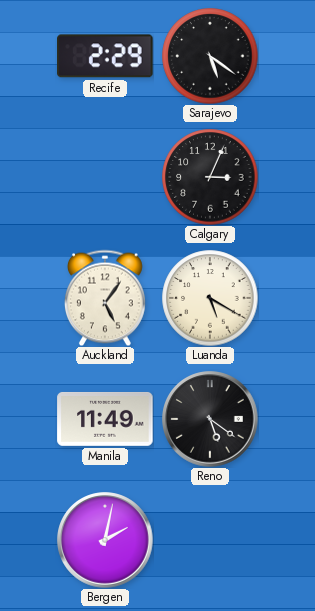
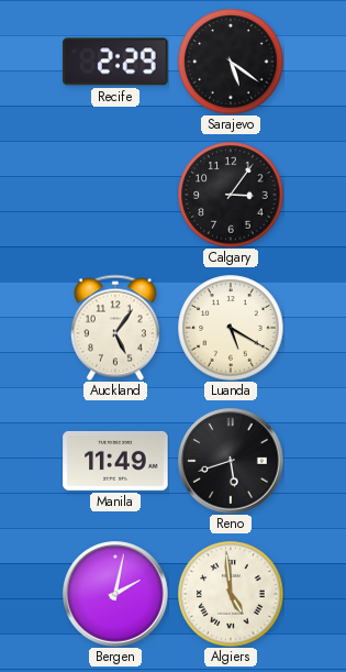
Calgary: 3:04 -> 3:06
Reno: 5:21 -> 5:42
Algiers: none -> 4:59
